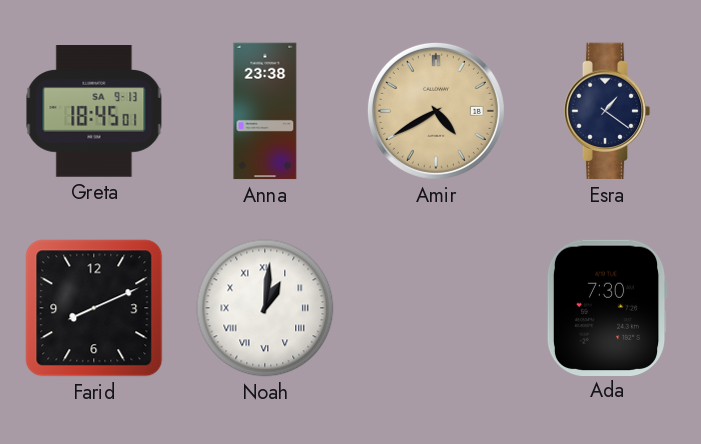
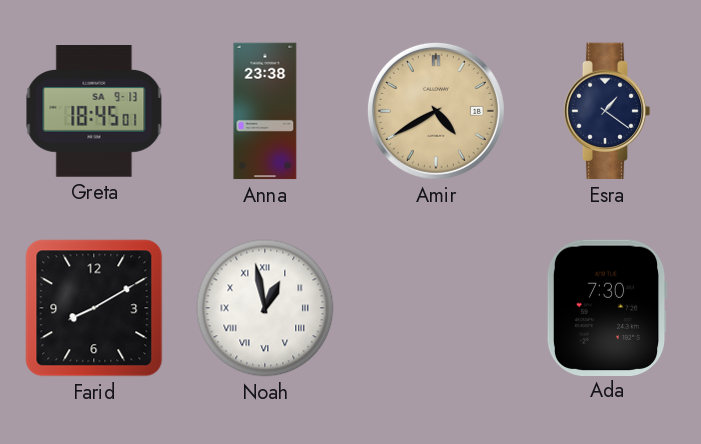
Farid: 8:11 -> 8:10
Noah: 1:01 -> 12:58
